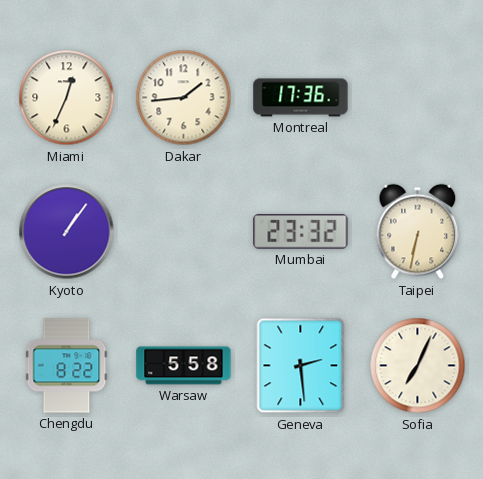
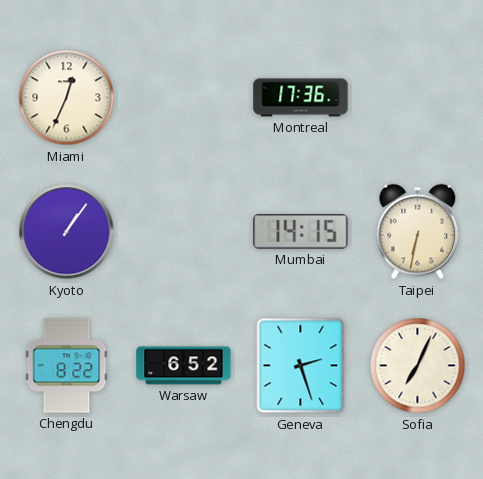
Dakar: 1:44 -> none
Mumbai: 23:32 -> 14:15
Warsaw: 5:58 -> 6:52
Geneva: 2:29 -> 2:27
